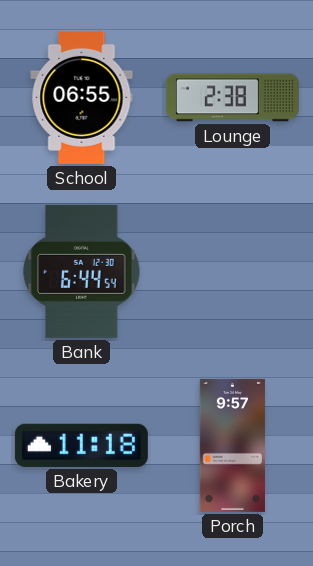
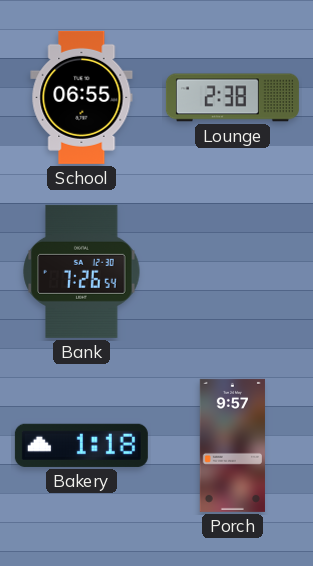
Bank: 6:44 -> 7:26
Bakery: 11:18 -> 1:18
